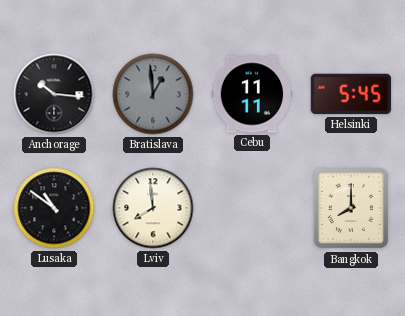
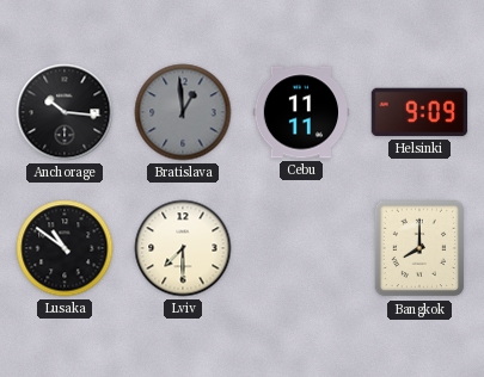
Helsinki: 5:45 -> 9:09
Lviv: 7:59 -> 7:30
